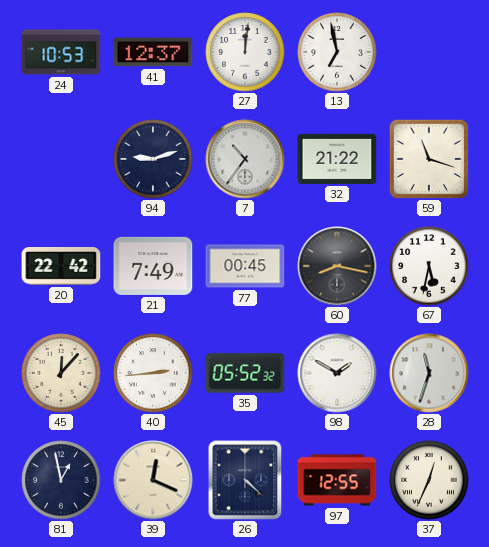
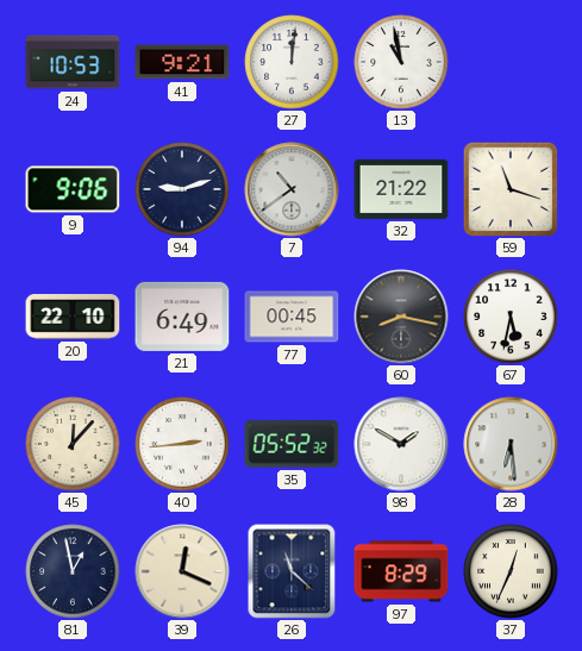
41: 12:37 -> 9:21
13: 6:58 -> 10:58
9: none -> 9:06
7: 10:36 -> 10:39
20: 22:42 -> 22:10
21: 7:49 -> 6:49
28: 11:33 -> 6:29
26: 4:22 -> 11:22
97: 12:55 -> 8:29
